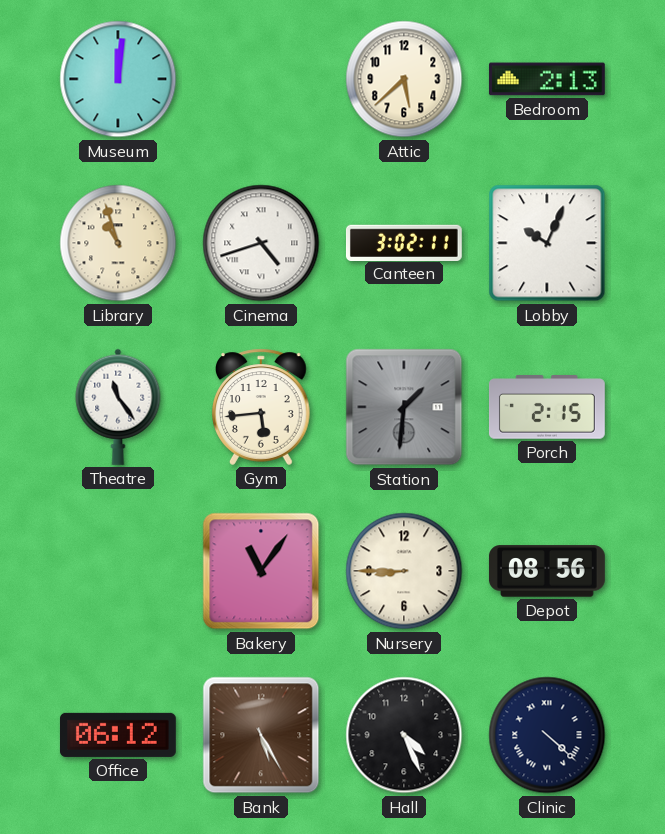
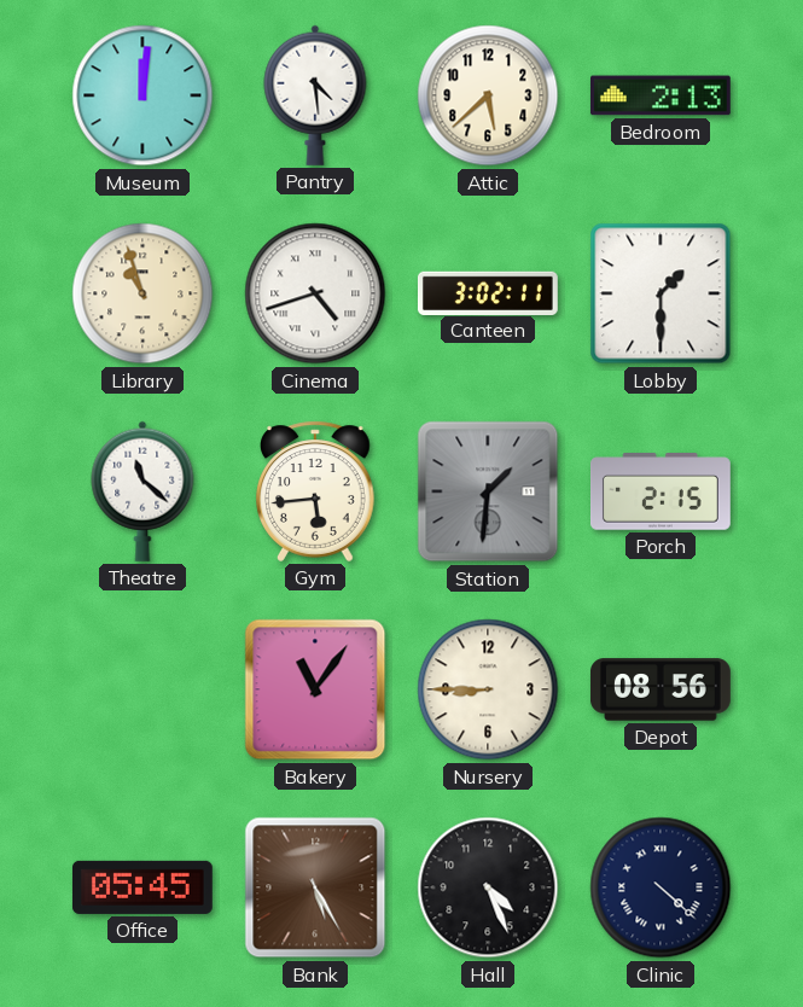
Pantry: none -> 4:29
Lobby: 10:04 -> 1:30
Theatre: 11:24 -> 11:22
Office: 06:12 -> 05:45
